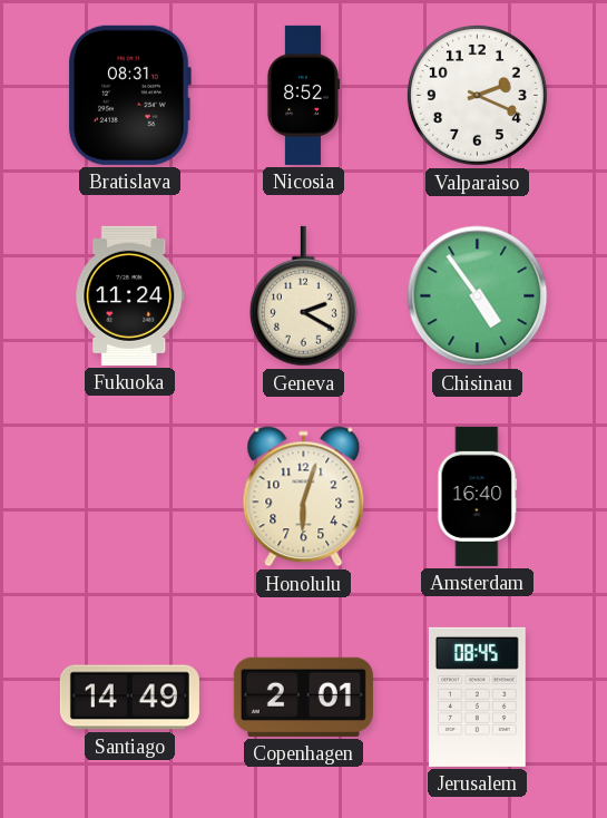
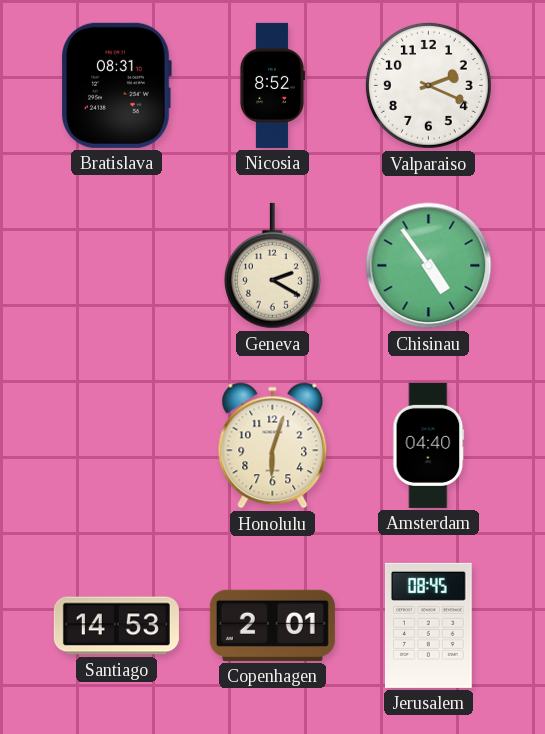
Fukuoka: 11:24 -> none
Amsterdam: 16:40 -> 04:40
Santiago: 14:49 -> 14:53
